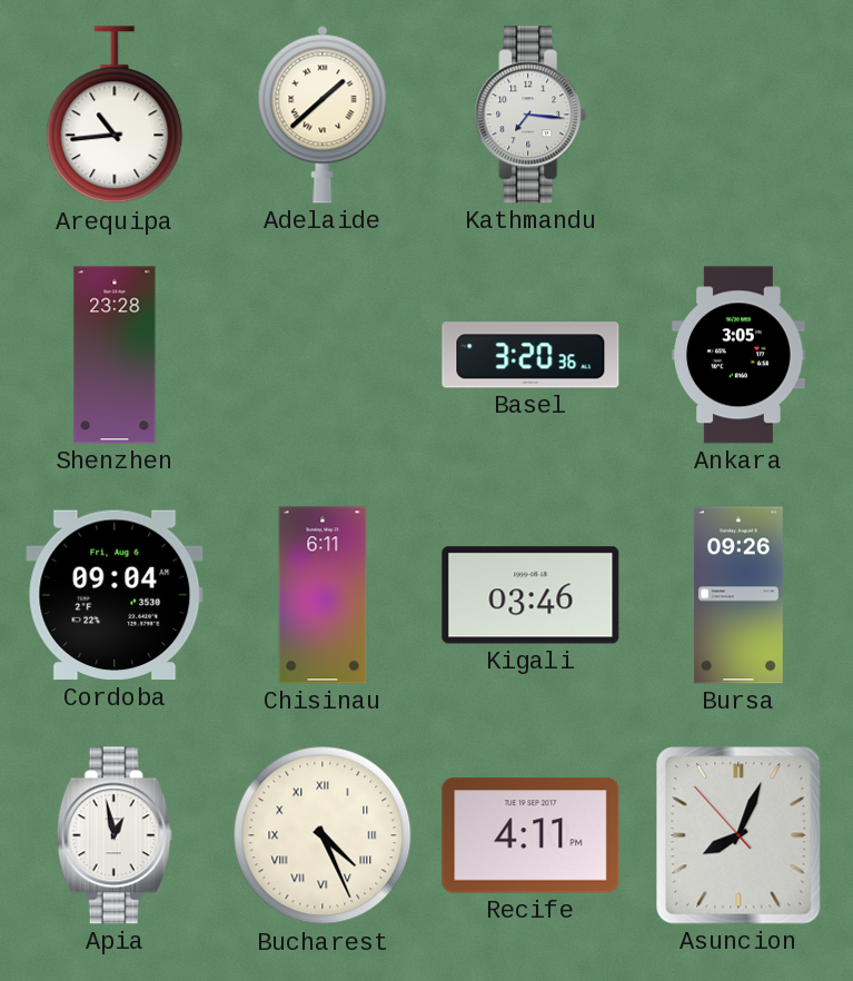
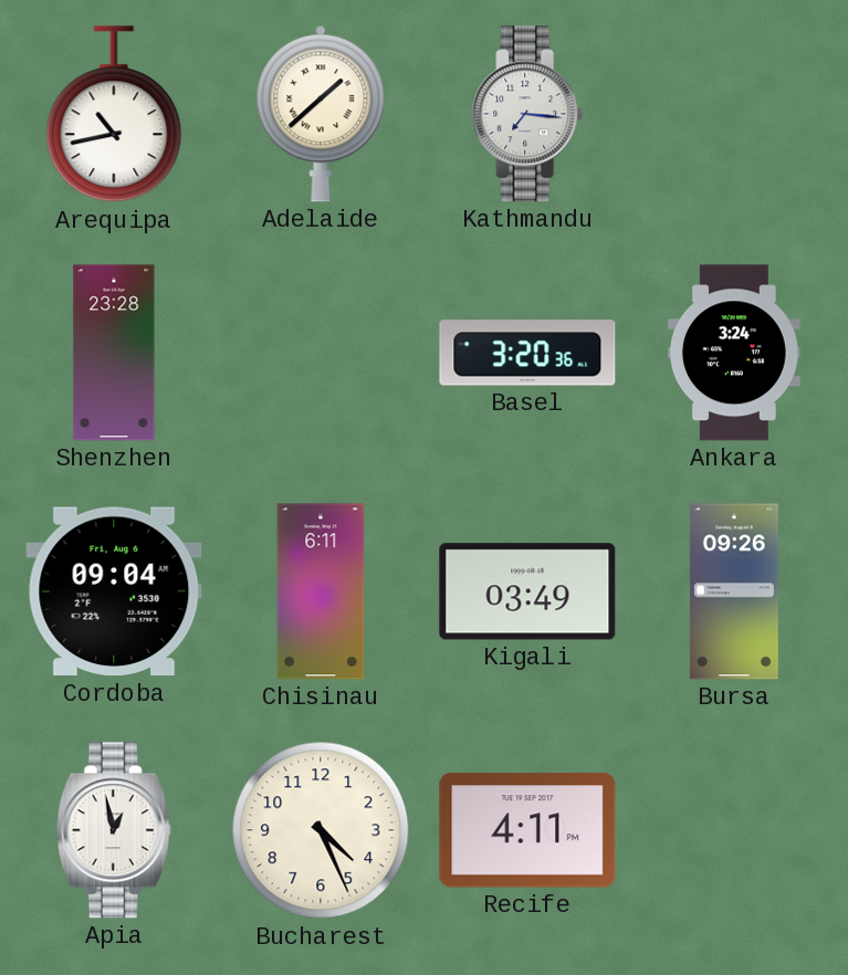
Arequipa: 10:44 -> 10:43
Ankara: 3:05 -> 3:24
Kigali: 03:46 -> 03:49
Bucharest numerals: Roman -> Arabic
Asuncion: 8:03 -> none
